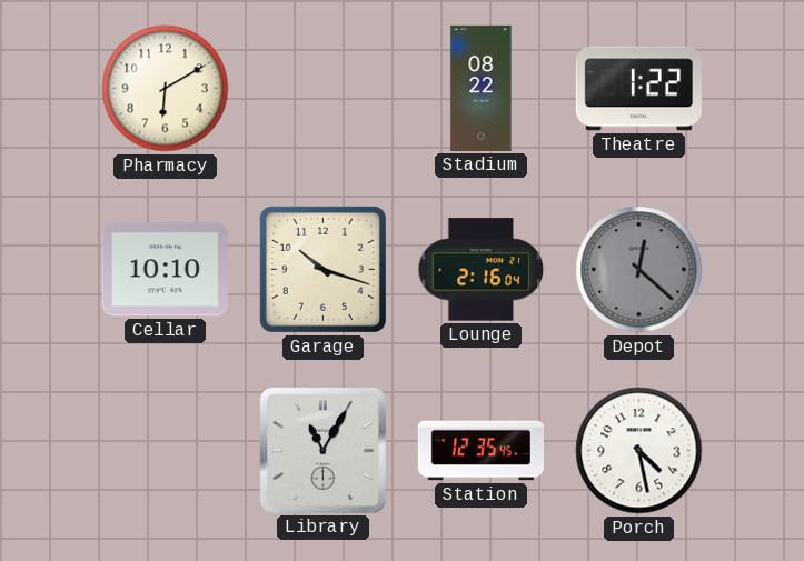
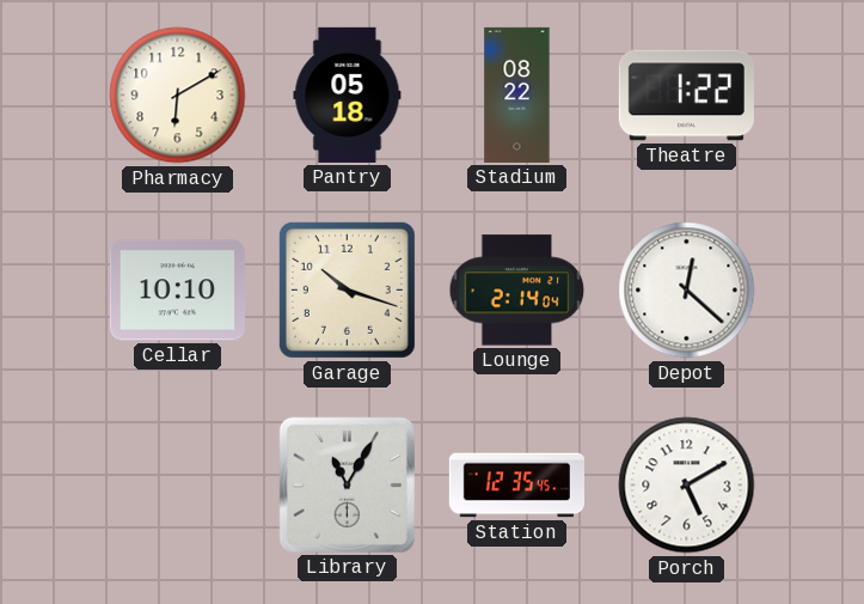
Pantry: none -> 05:18
Lounge: 2:16 -> 2:14
Depot dial: grey -> white
Porch: 4:28 -> 5:10
